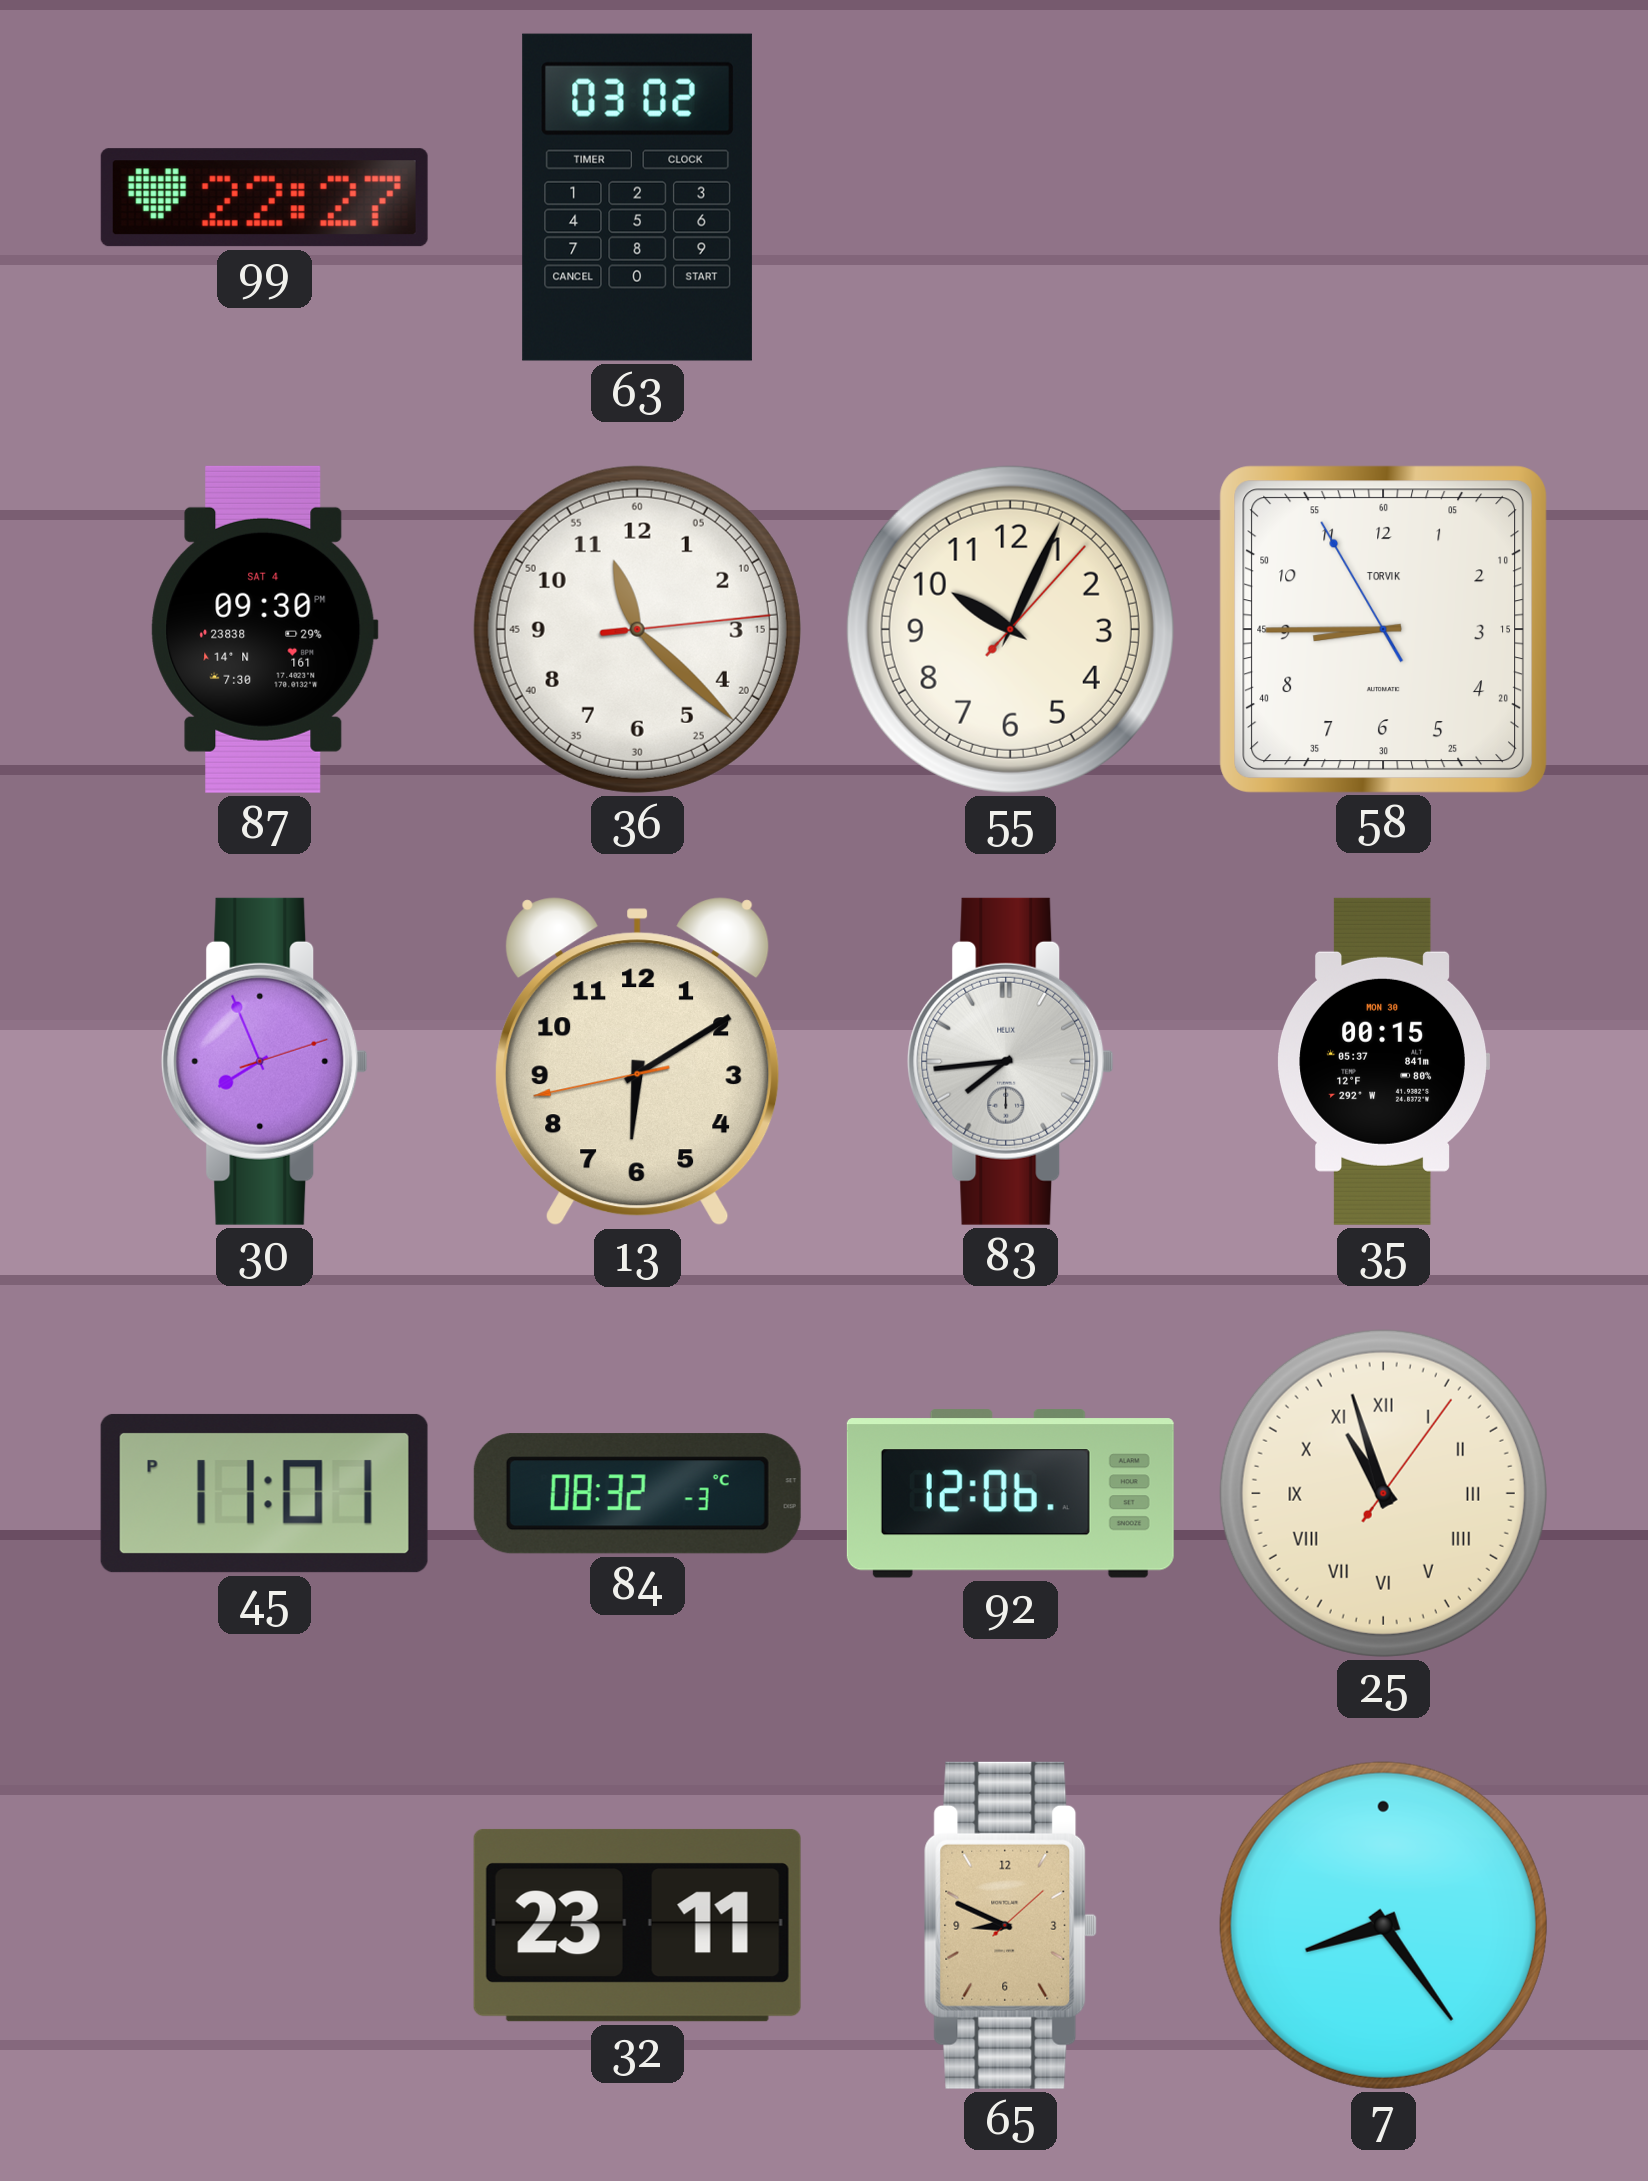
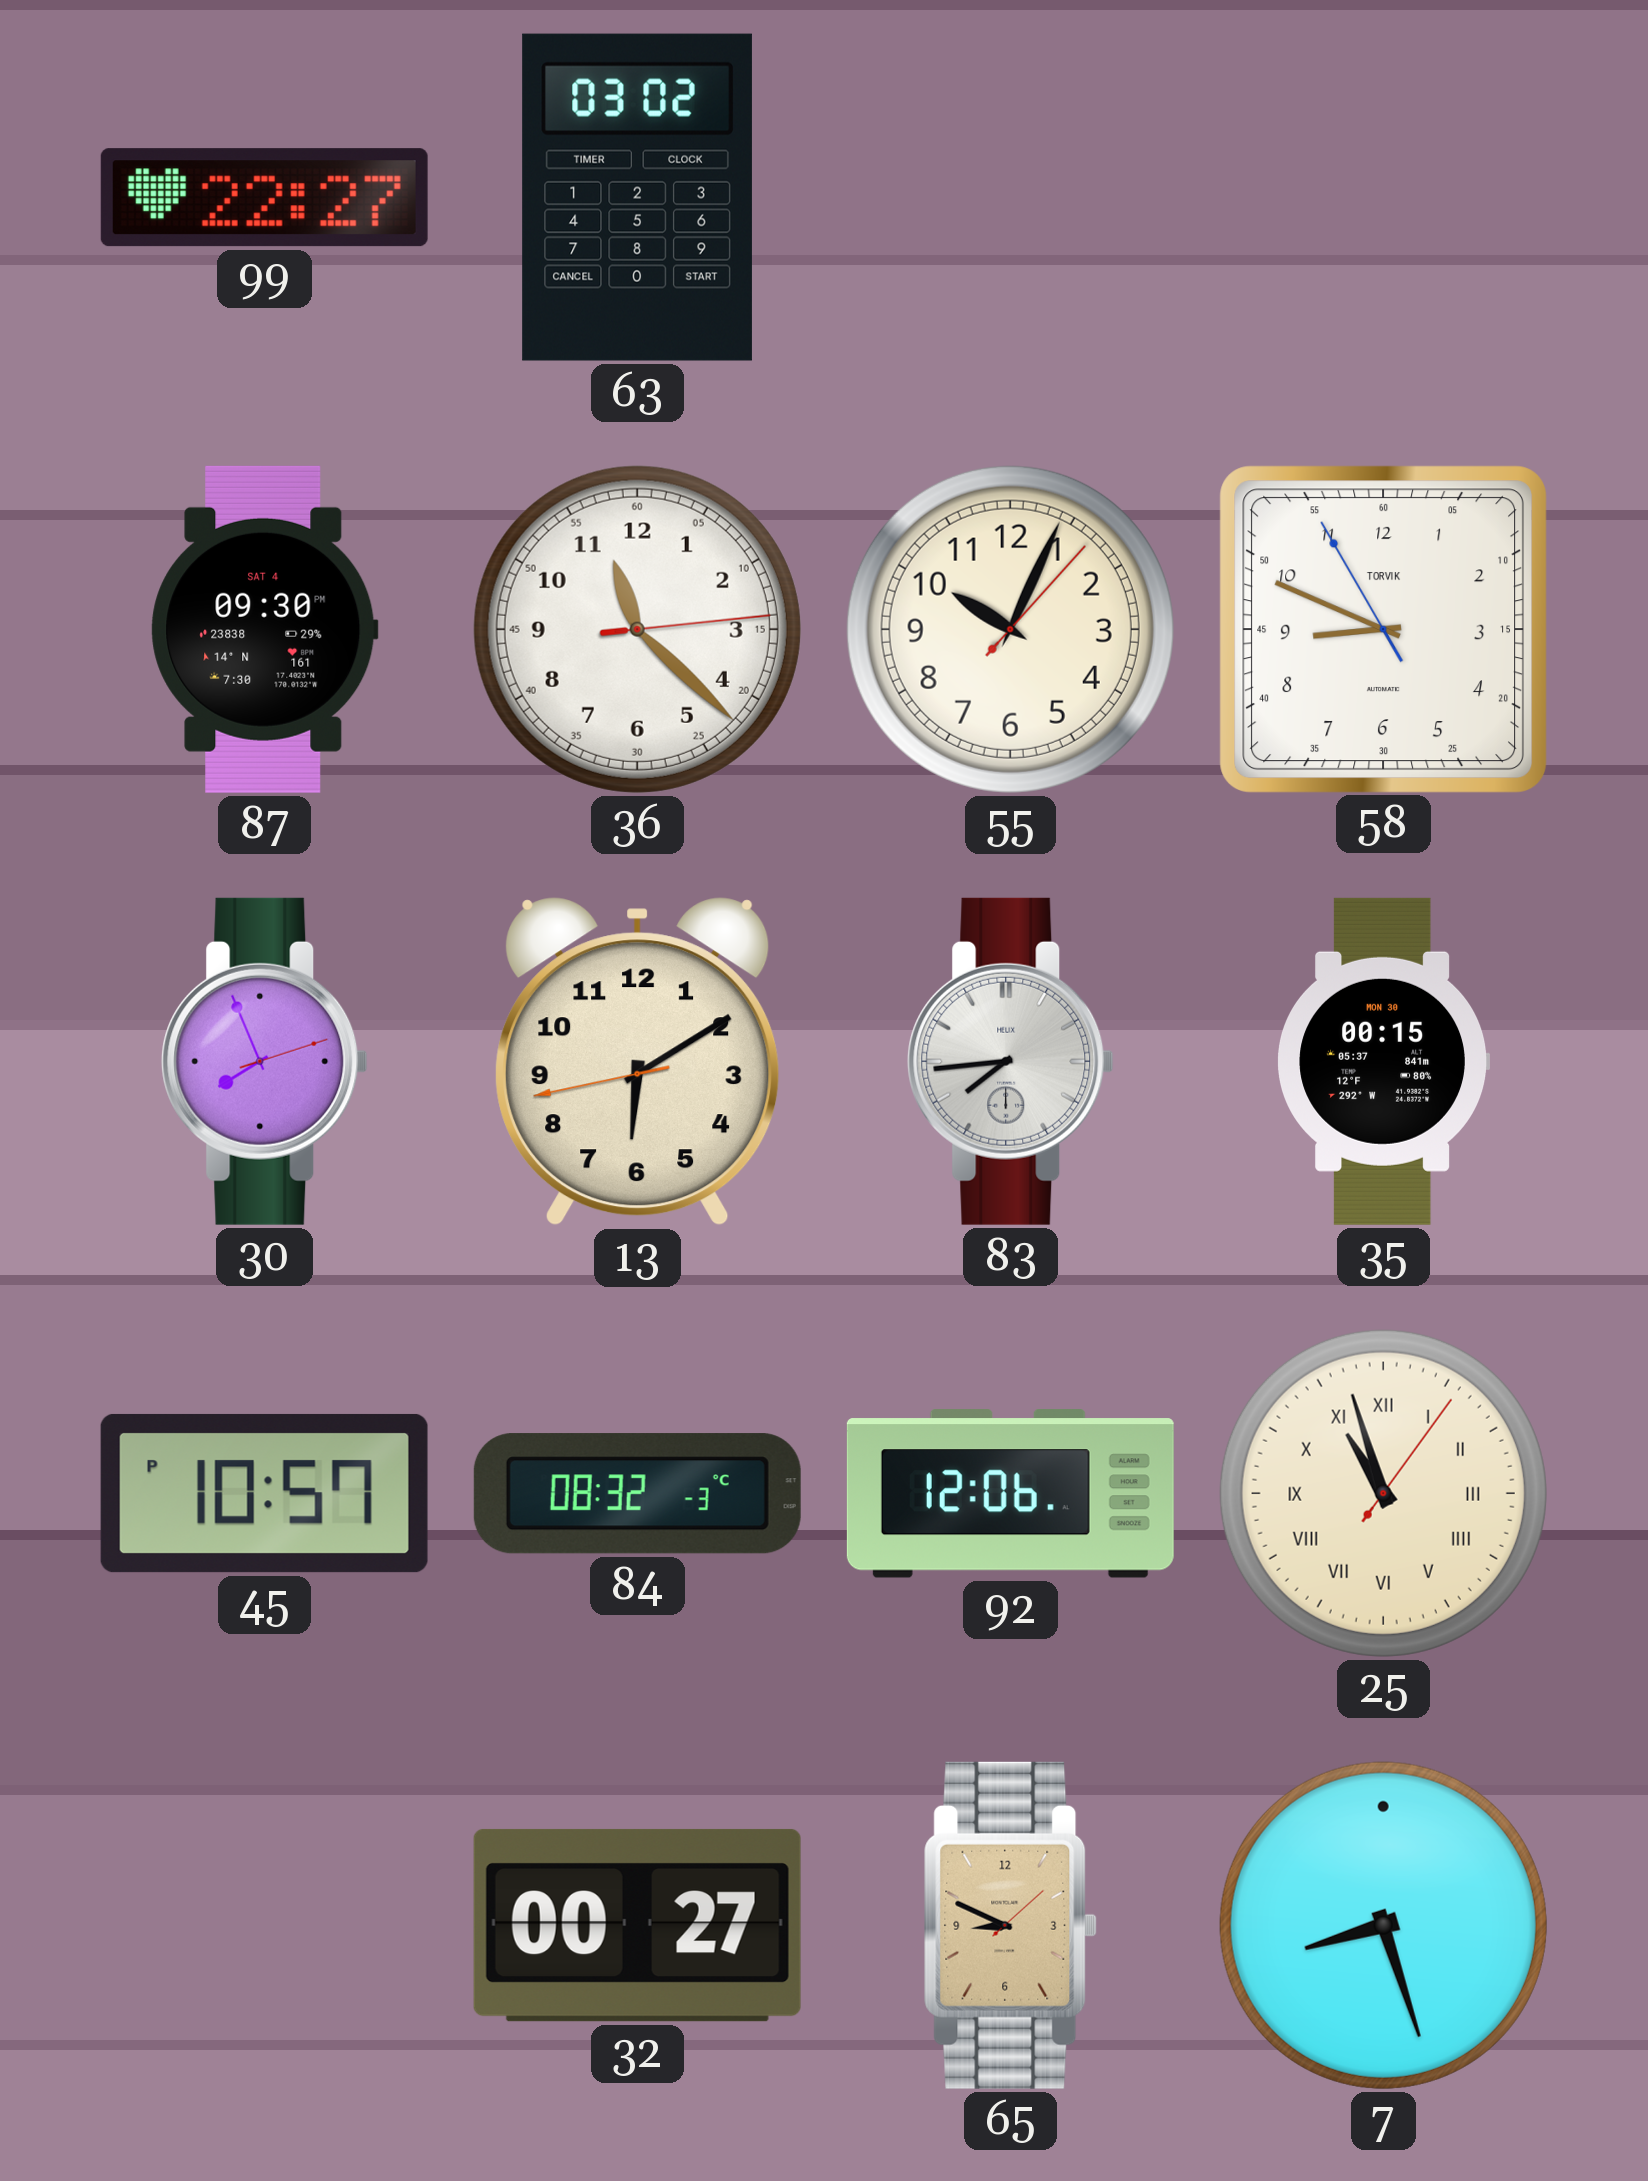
58: 8:44 -> 8:48
45: 11:01 -> 10:57
32: 23:11 -> 00:27
7: 8:24 -> 8:27
